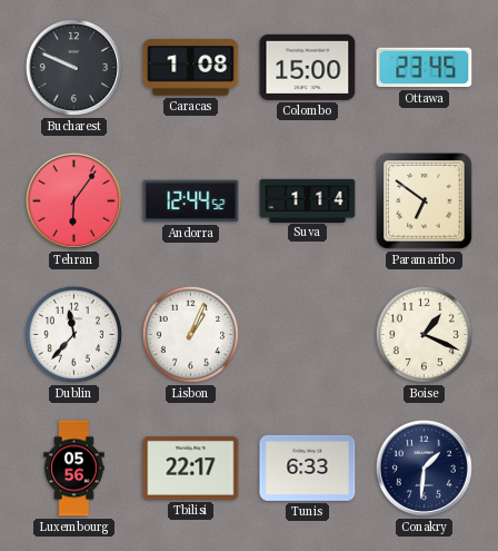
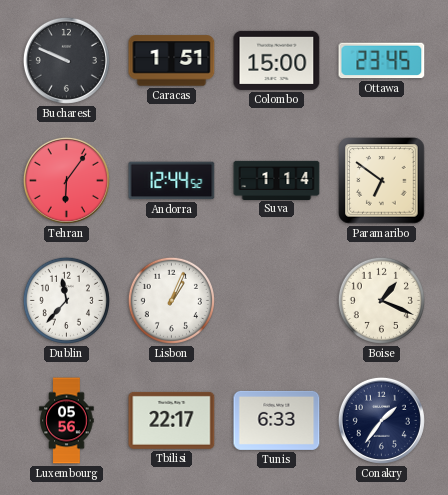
Caracas: 1:08 -> 1:51
Conakry: 1:31 -> 1:36
